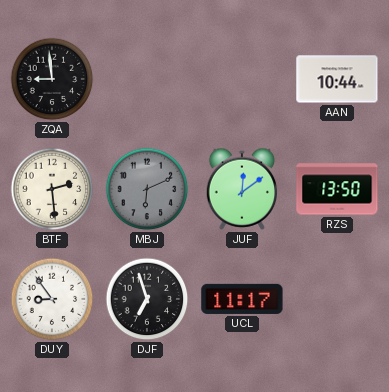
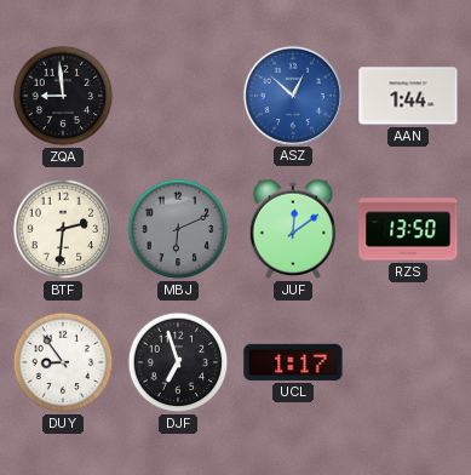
ASZ: none -> 12:52
AAN: 10:44 -> 1:44
BTF: 2:29 -> 2:31
UCL: 11:17 -> 1:17
